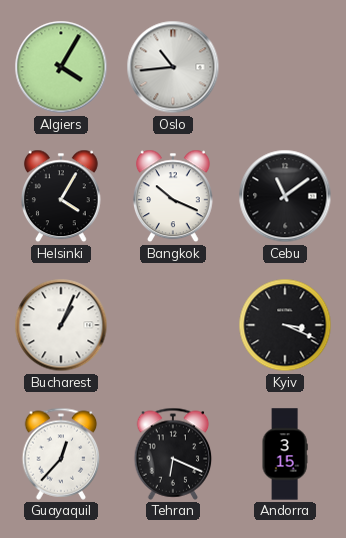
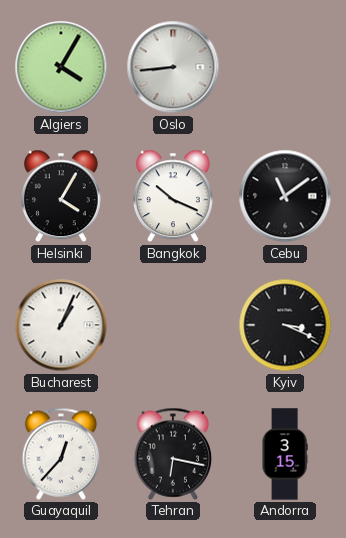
Oslo: 10:44 -> 8:44
Tehran: 6:19 -> 6:17
